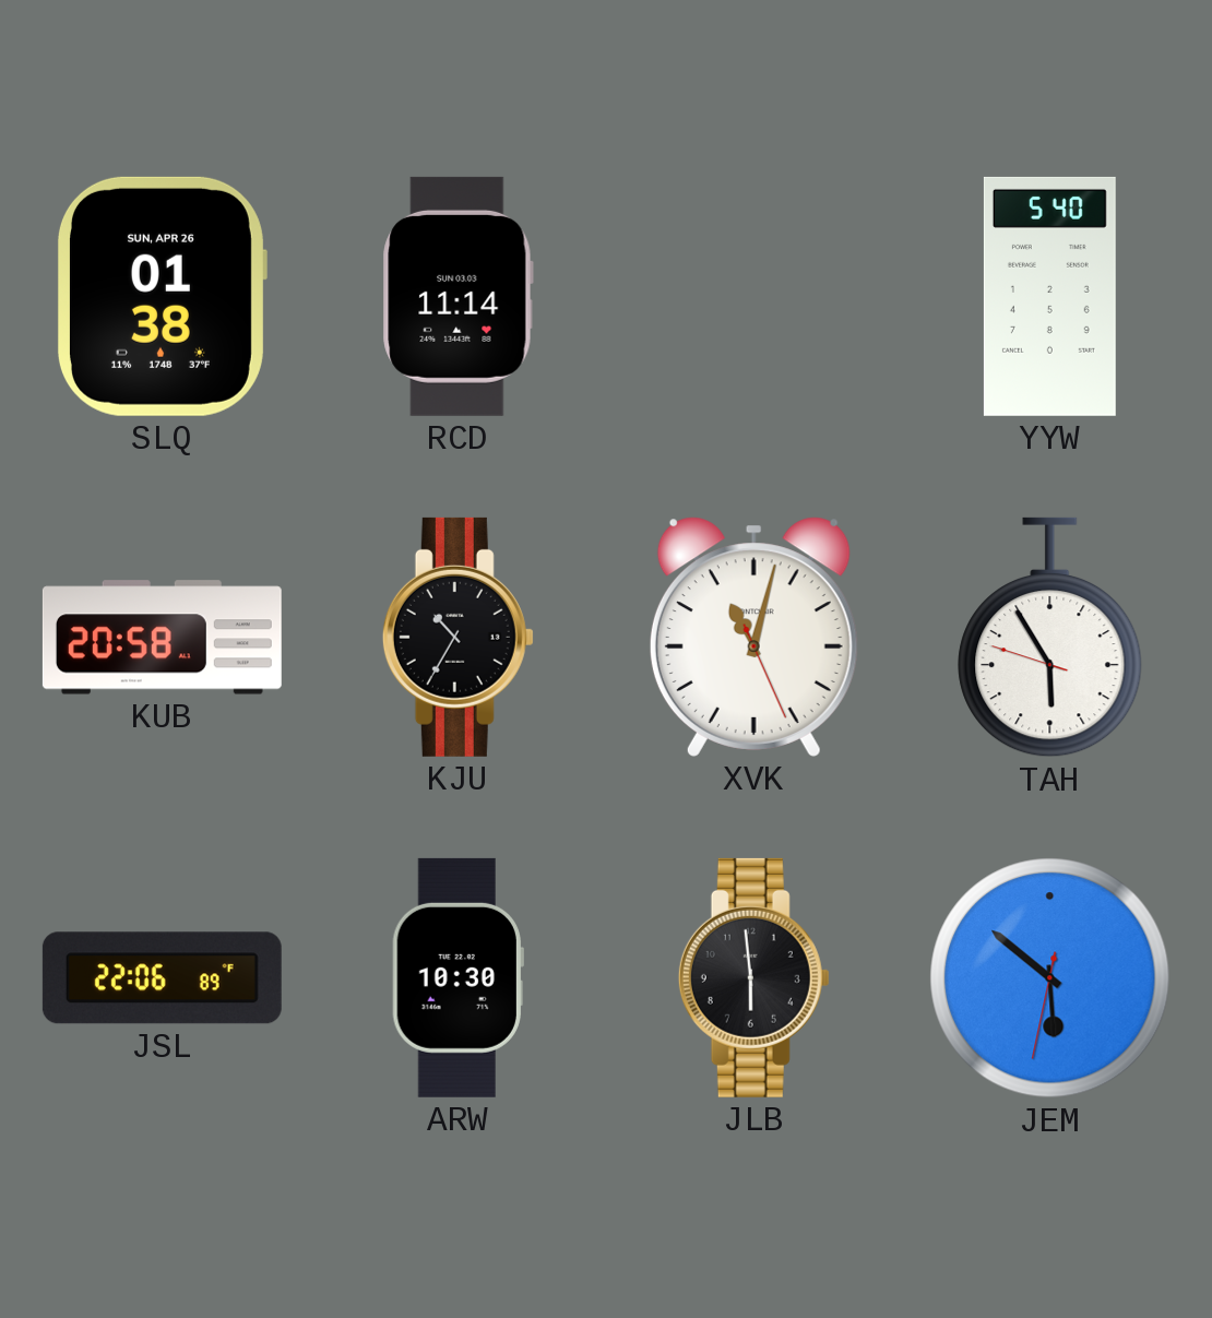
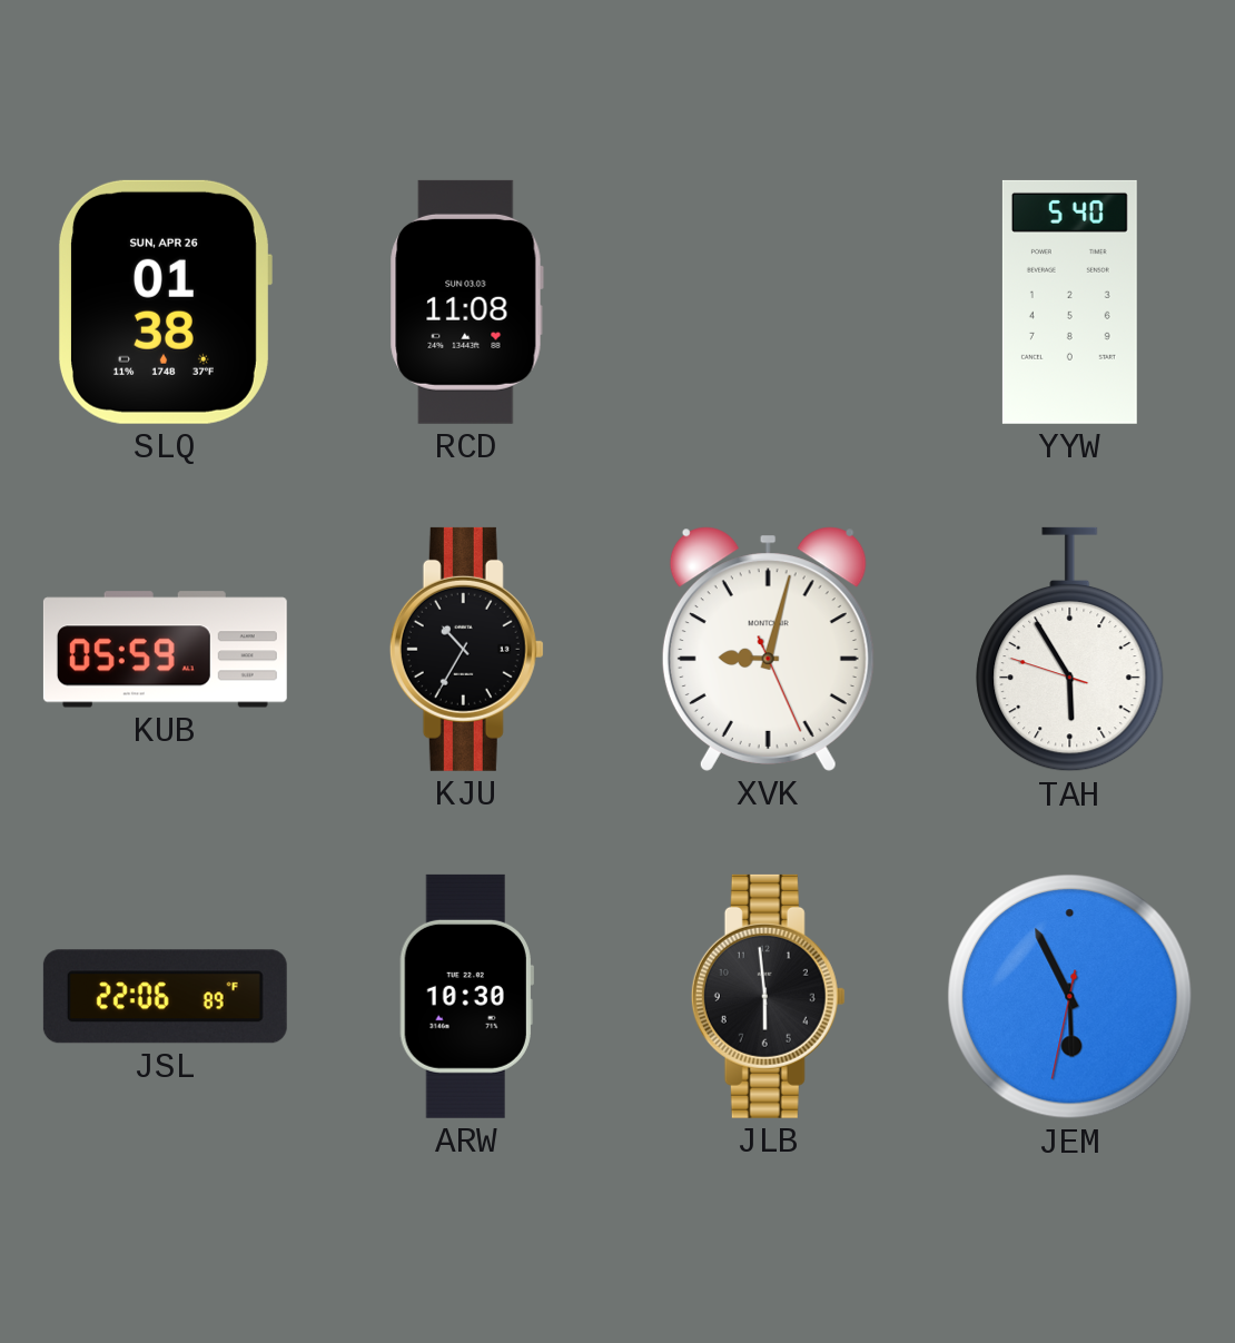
RCD: 11:14 -> 11:08
KUB: 20:58 -> 05:59
XVK: 11:02 -> 9:02
JEM: 5:51 -> 5:55
